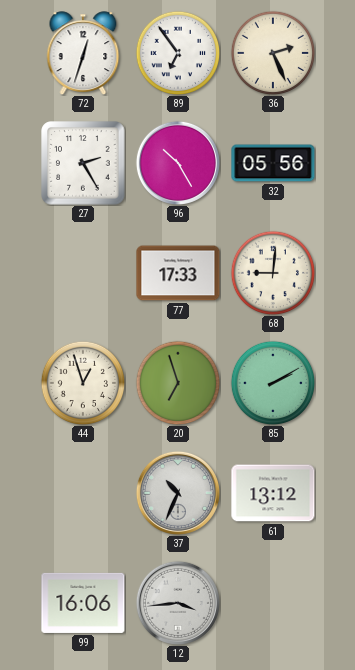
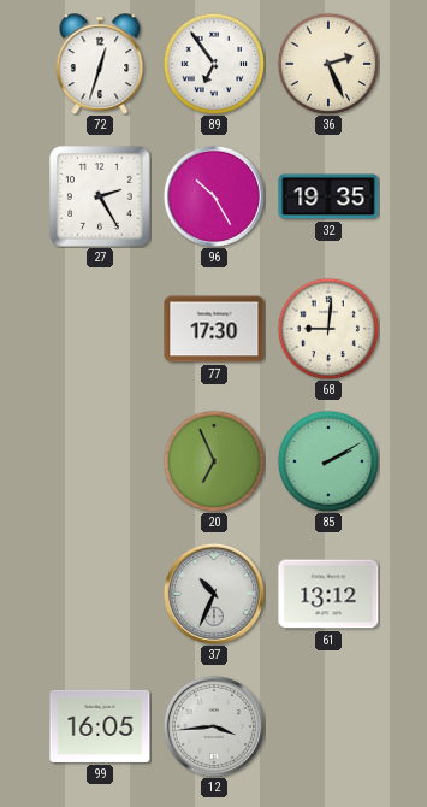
32: 05:56 -> 19:35
77: 17:33 -> 17:30
44: 12:57 -> none
20: 6:57 -> 6:56
99: 16:06 -> 16:05
